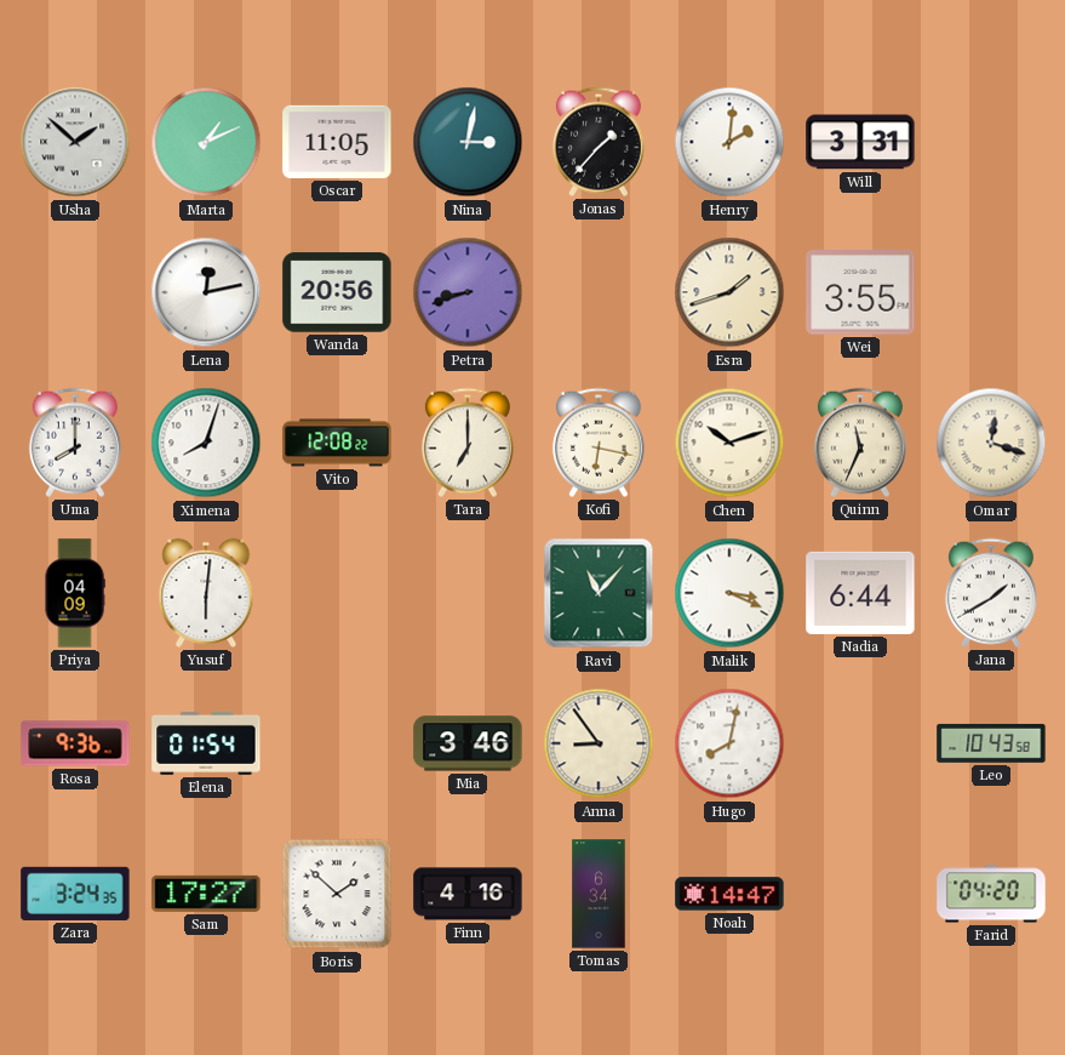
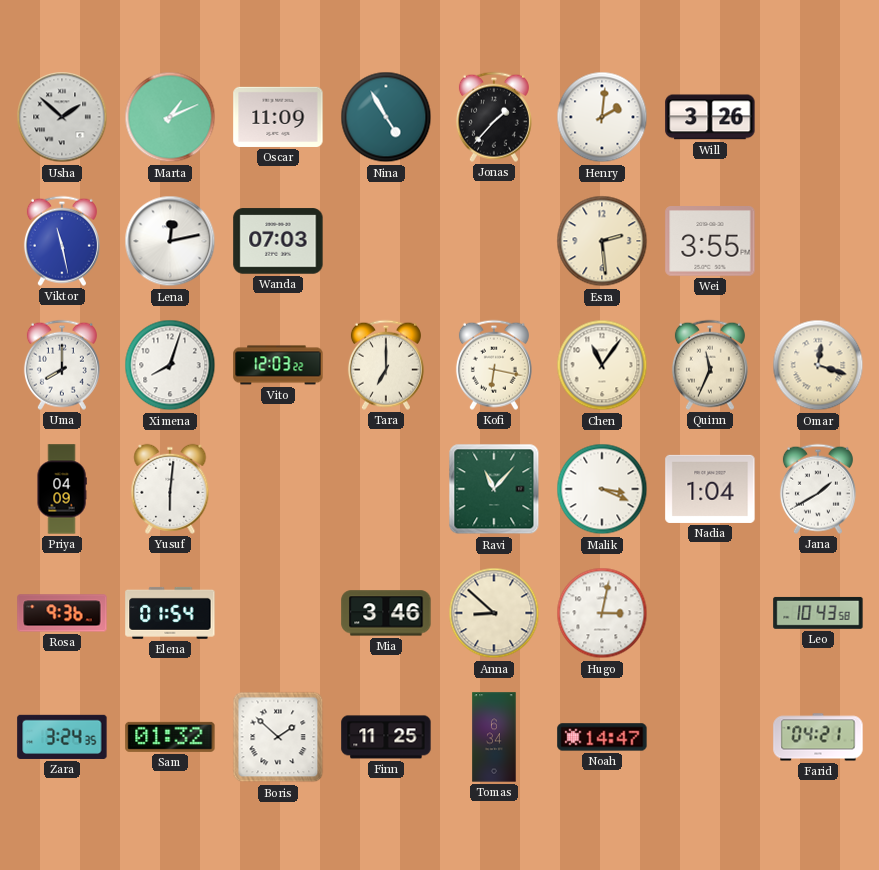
Oscar: 11:05 -> 11:09
Nina: 3:02 -> 4:55
Will: 3:31 -> 3:26
Viktor: none -> 11:28
Wanda: 20:56 -> 07:03
Petra: 8:42 -> none
Esra: 1:42 -> 2:29
Vito: 12:08 -> 12:03
Chen: 10:12 -> 11:06
Nadia: 6:44 -> 1:04
Anna: 8:54 -> 8:52
Hugo: 8:02 -> 3:02
Sam: 17:27 -> 01:32
Finn: 4:16 -> 11:25
Farid: 04:20 -> 04:21
